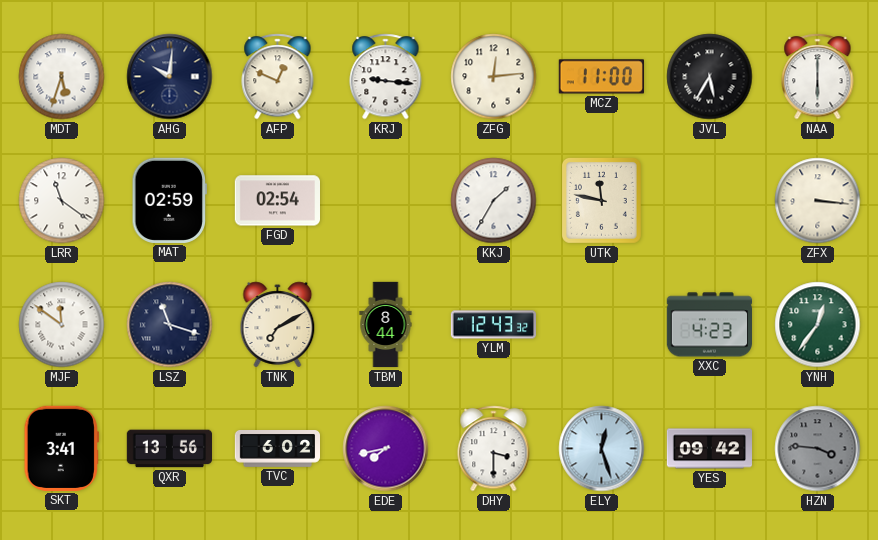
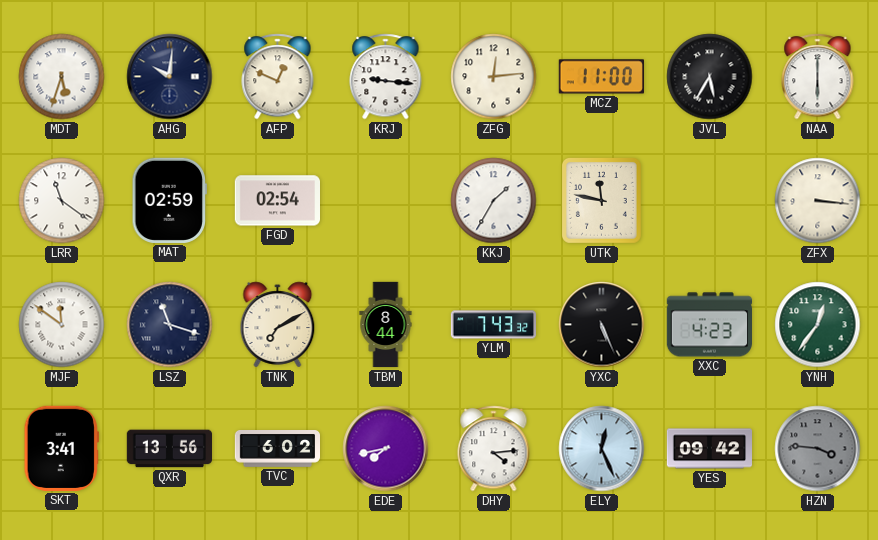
YLM: 12:43 -> 7:43
YXC: none -> 5:26
DHY: 3:30 -> 4:14
ELY: 12:27 -> 12:26
